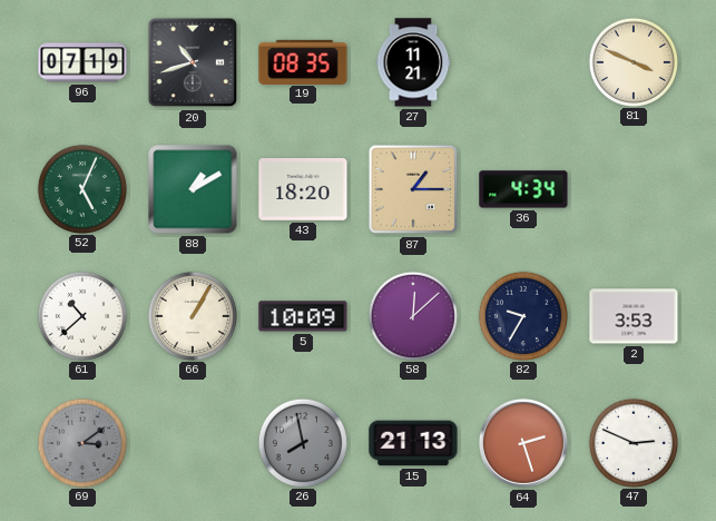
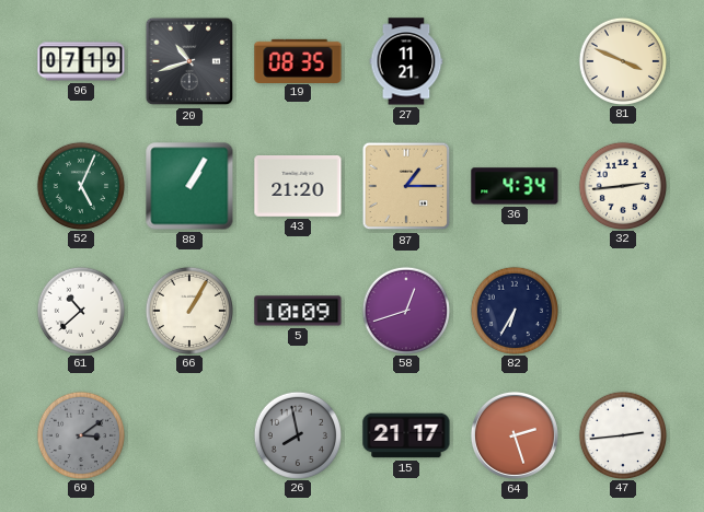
88: 1:10 -> 1:05
43: 18:20 -> 21:20
32: none -> 2:44
58: 12:08 -> 12:42
82: 9:35 -> 6:35
2: 3:53 -> none
15: 21:13 -> 21:17
47: 2:49 -> 2:44
